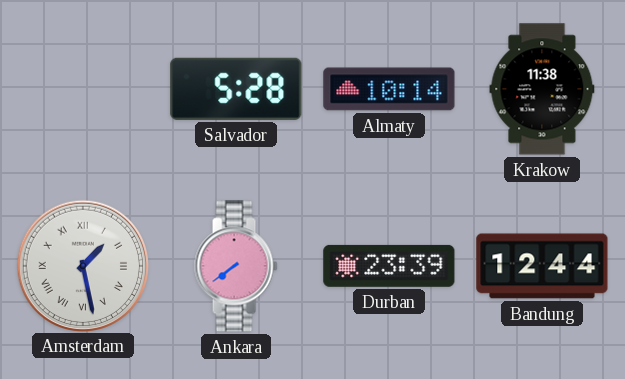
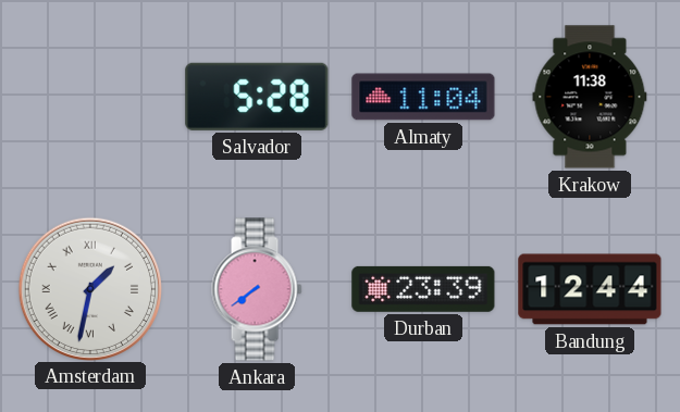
Almaty: 10:14 -> 11:04
Amsterdam: 1:28 -> 1:32
